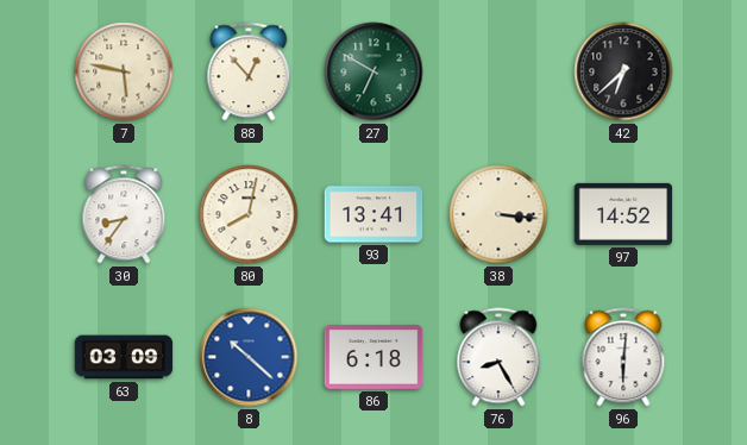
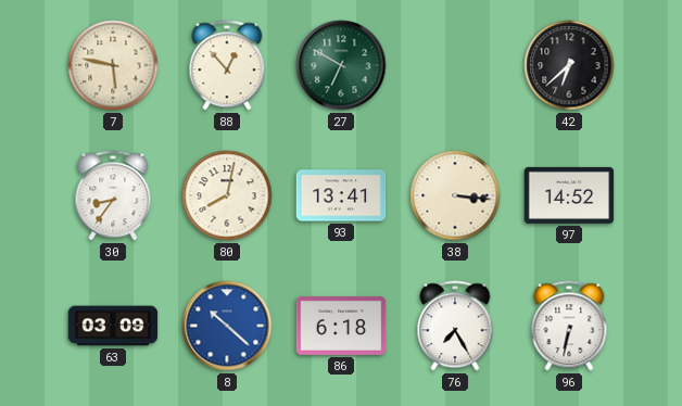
76: 8:25 -> 7:25
96: 6:01 -> 6:32
